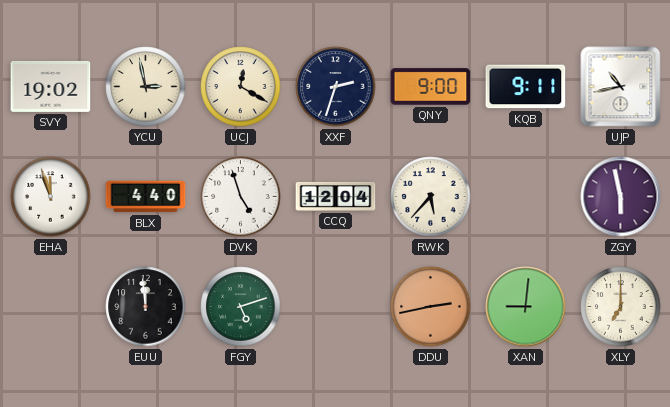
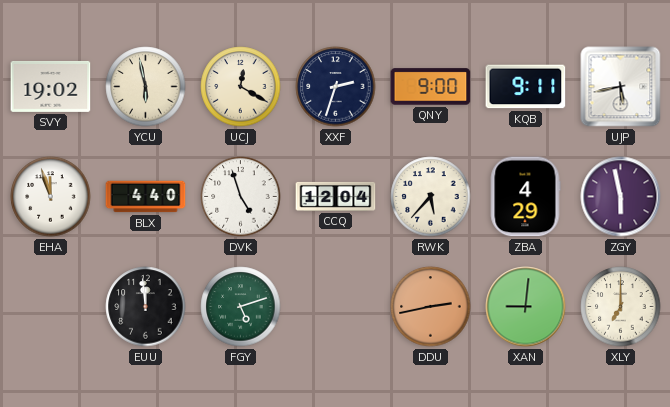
YCU: 2:58 -> 5:58
UJP: 10:43 -> 5:43
ZBA: none -> 4:29
